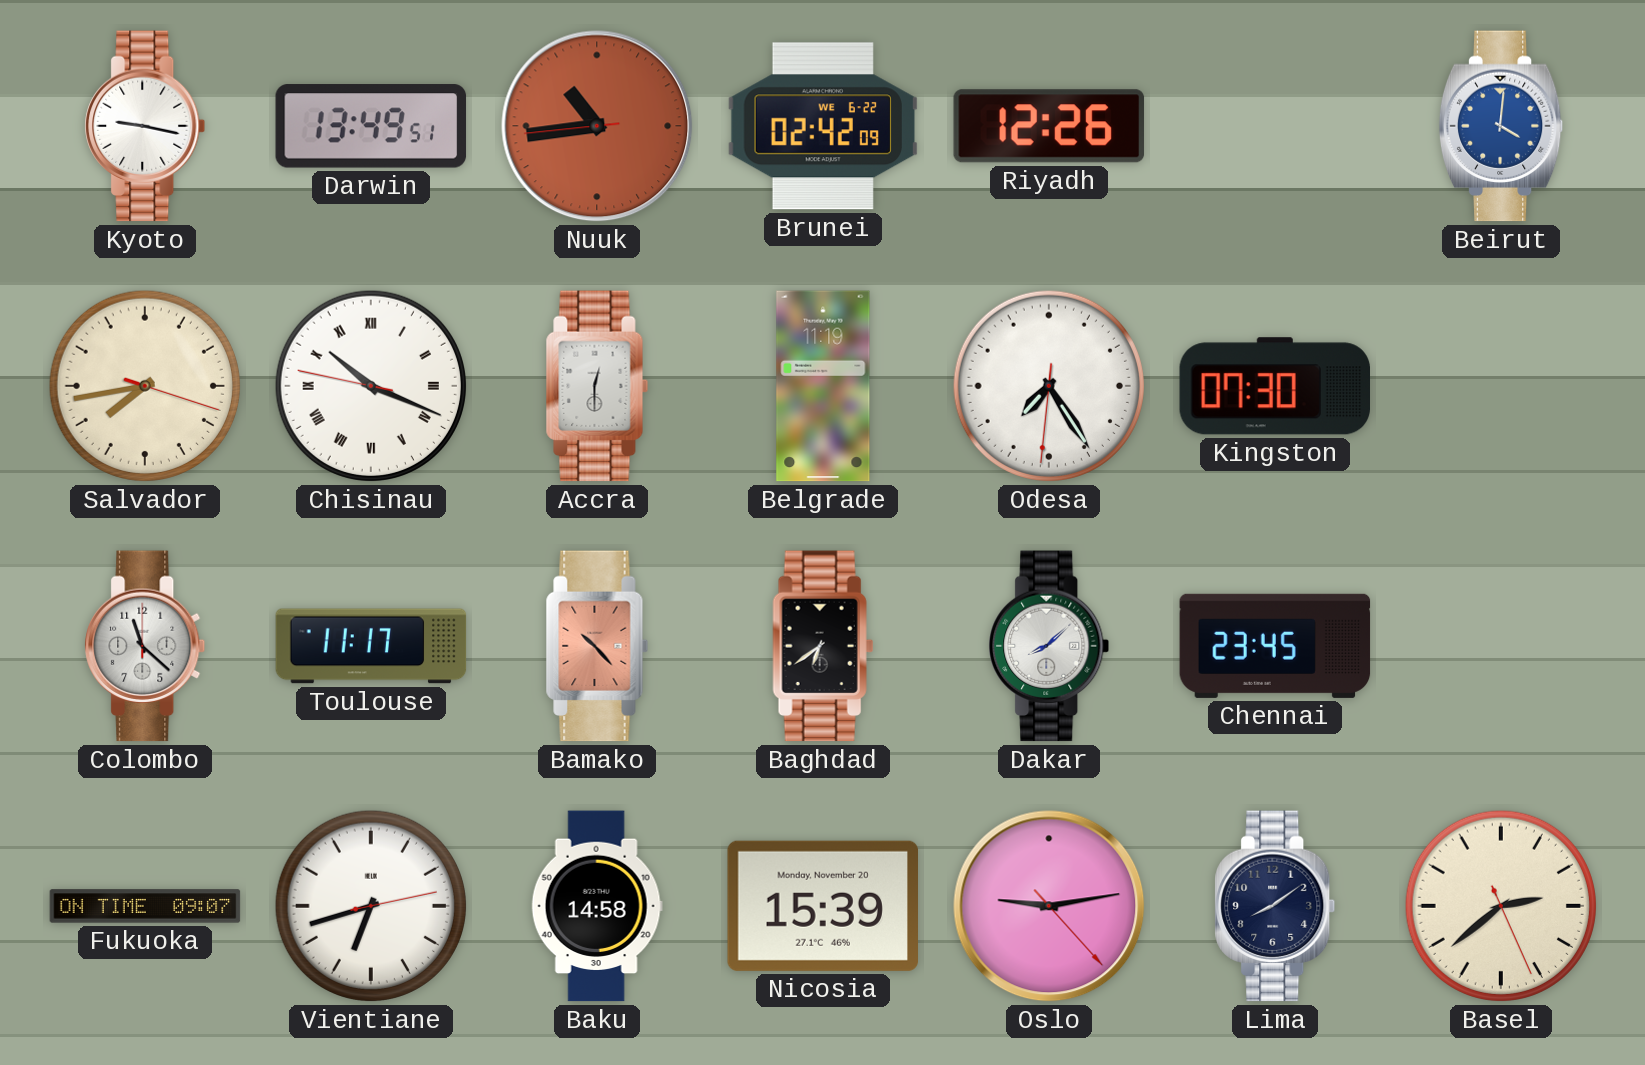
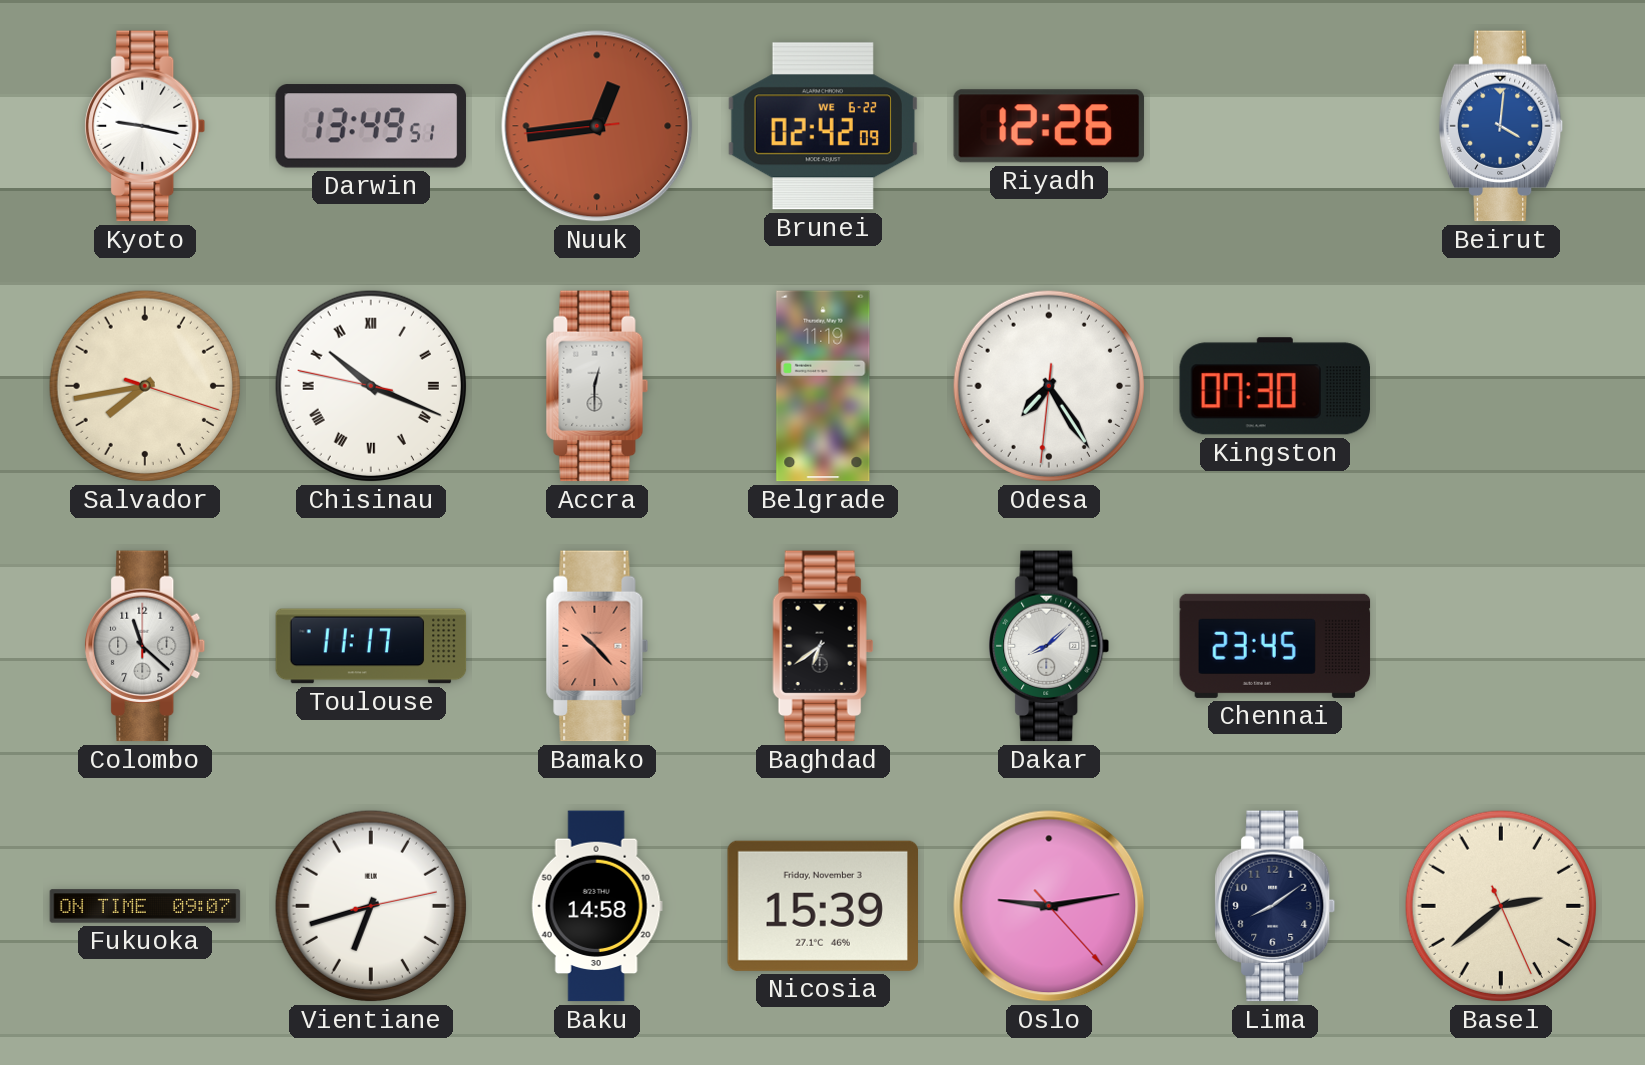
Nuuk: 10:43 -> 12:43
Nicosia date: Monday, November 20 -> Friday, November 3
